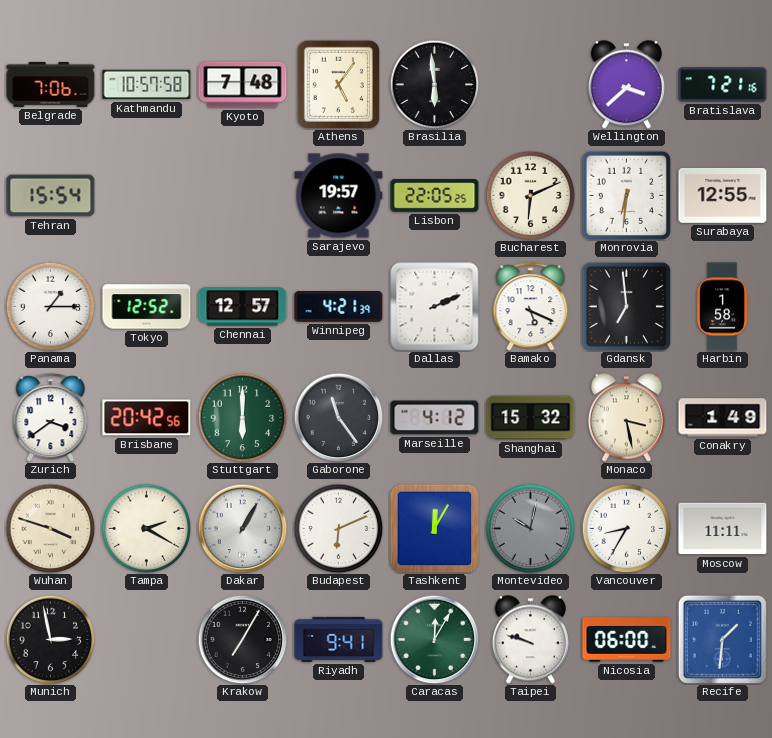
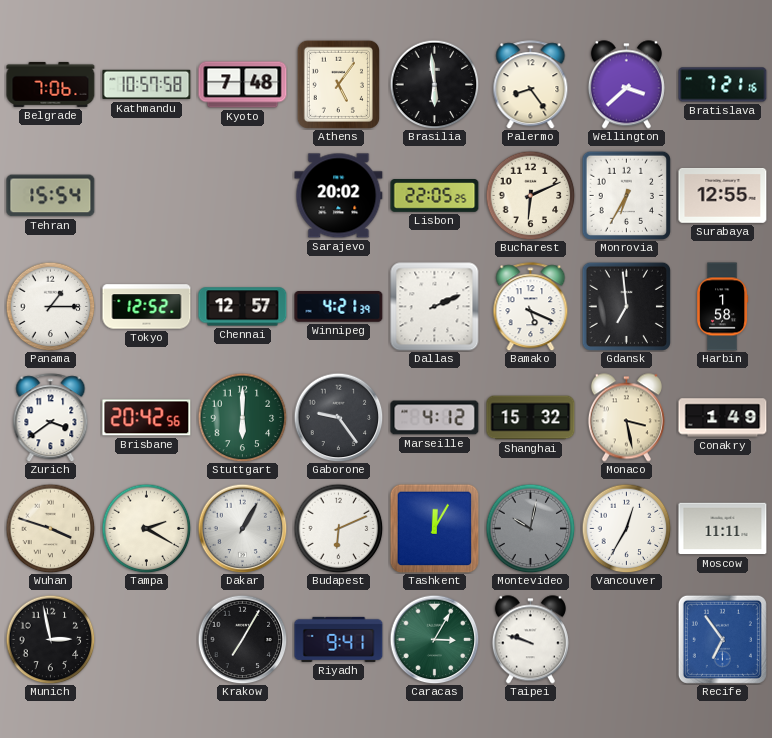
Palermo: none -> 8:24
Sarajevo: 19:57 -> 20:02
Monrovia: 6:31 -> 6:35
Gaborone: 11:24 -> 9:24
Vancouver: 8:35 -> 12:35
Caracas: 12:05 -> 3:05
Nicosia: 06:00 -> none
Recife: 1:31 -> 6:54
